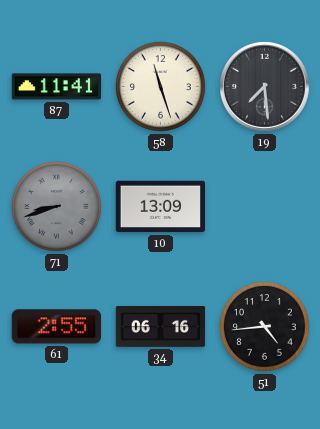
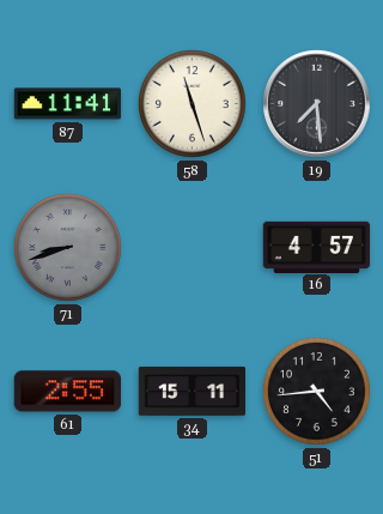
10: 13:09 -> none
16: none -> 4:57
34: 06:16 -> 15:11
